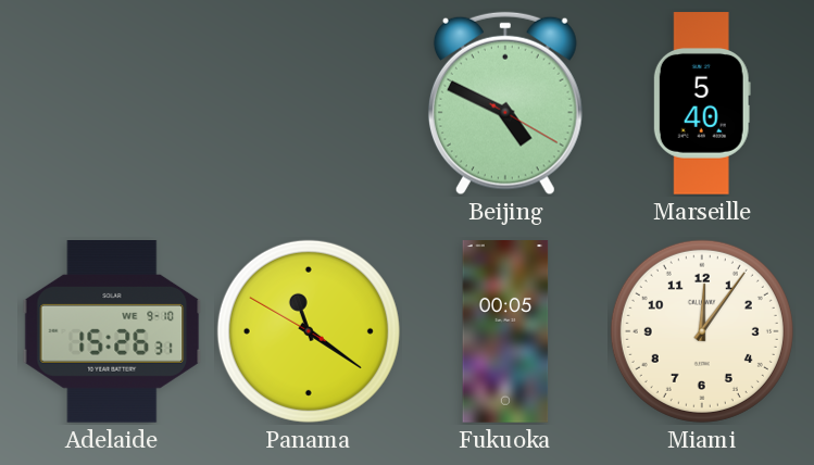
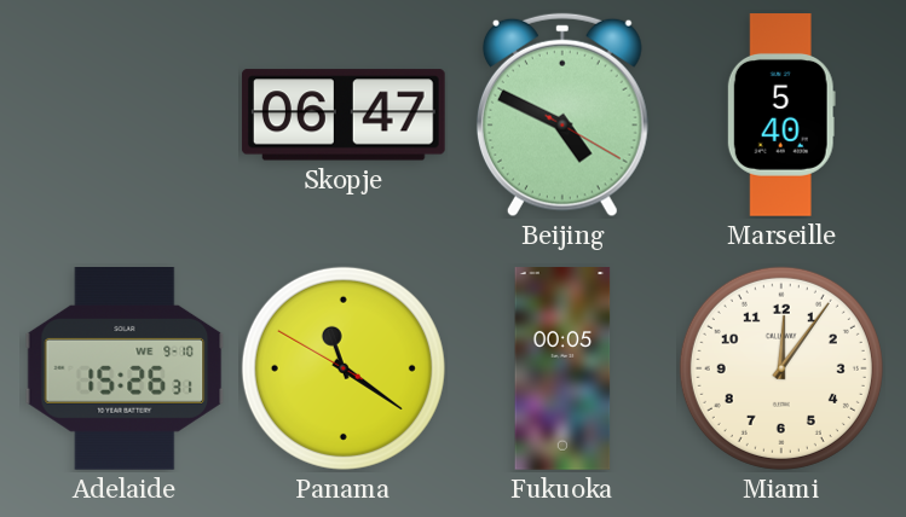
Skopje: none -> 06:47
